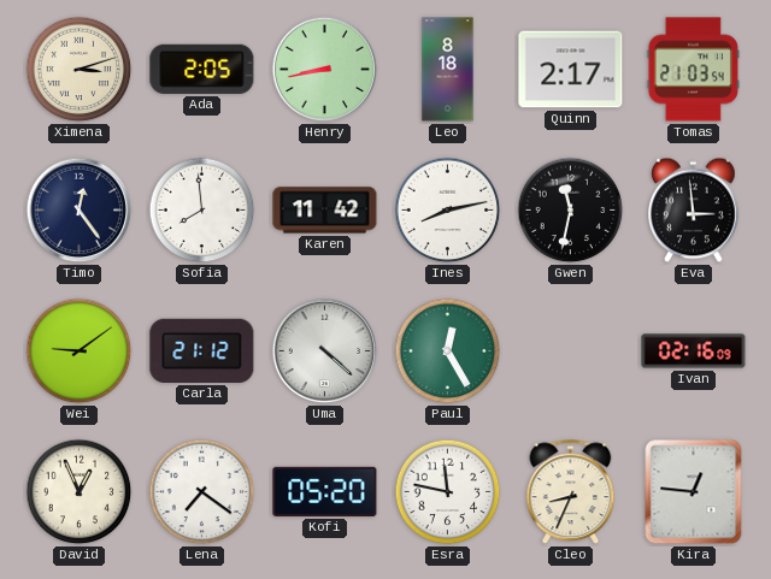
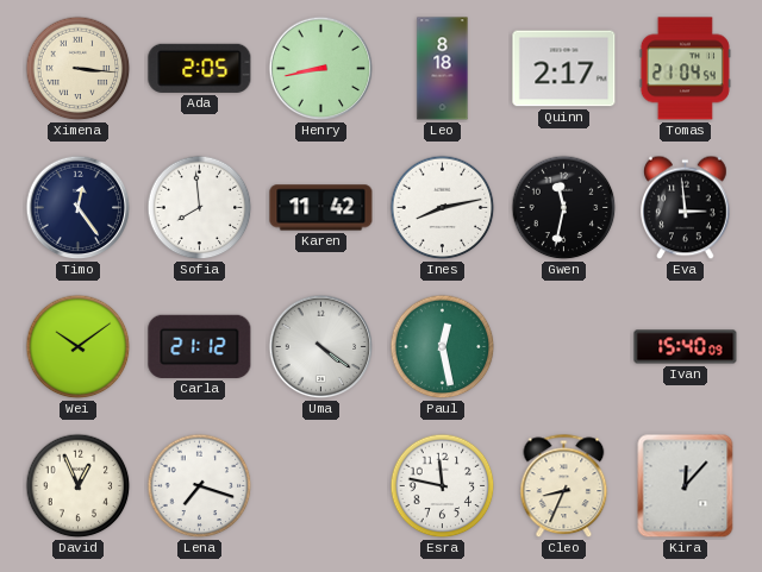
Ximena: 3:12 -> 3:16
Tomas: 21:03 -> 21:04
Wei: 9:09 -> 10:09
Uma: 4:22 -> 4:21
Paul: 12:25 -> 12:28
Ivan: 02:16 -> 15:40
Lena: 7:21 -> 7:18
Kofi: 05:20 -> none
Kira: 12:46 -> 12:07
